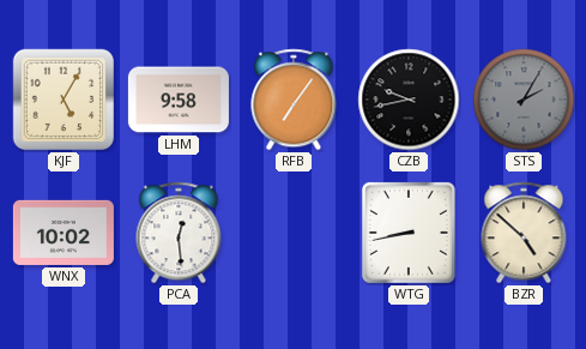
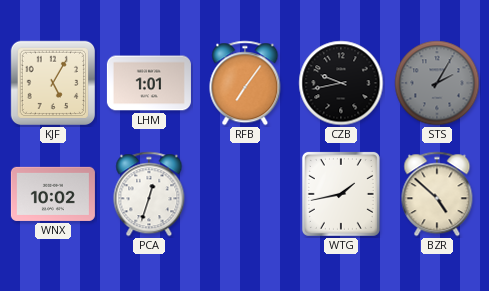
LHM: 9:58 -> 1:01
PCA: 12:29 -> 12:33
WTG: 8:43 -> 1:43
